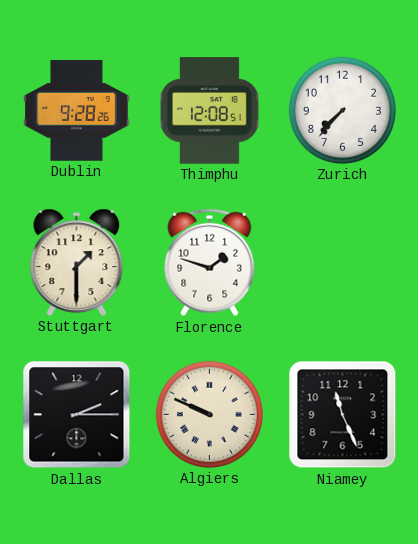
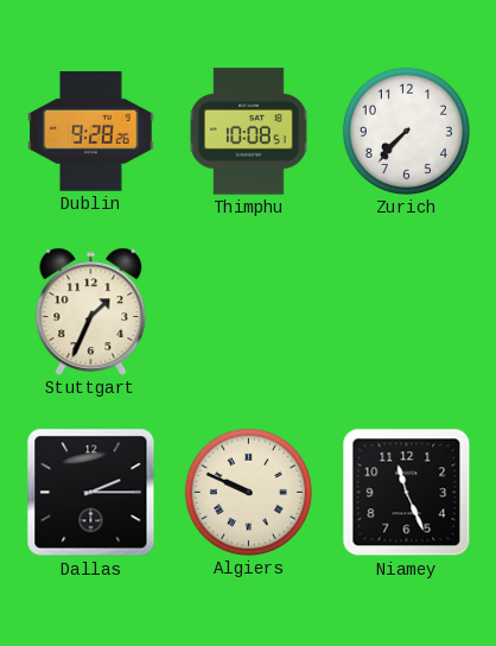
Thimphu: 12:08 -> 10:08
Stuttgart: 1:30 -> 1:34
Florence: 1:48 -> none
